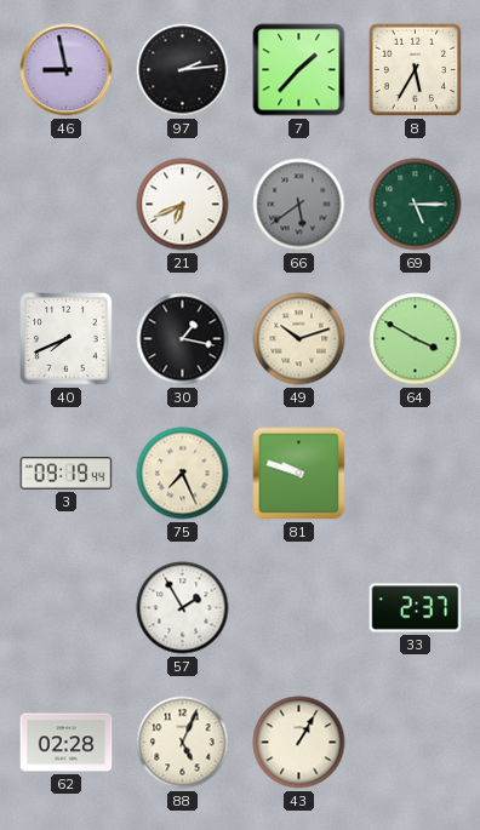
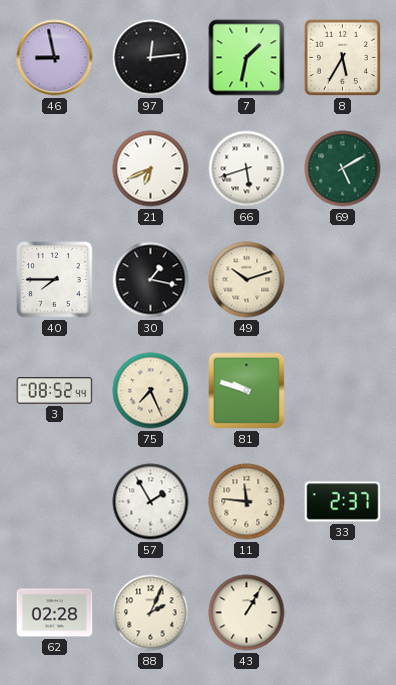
97: 2:14 -> 12:14
7: 1:37 -> 1:32
66: 5:39 -> 5:42
66 dial: grey -> white
69: 5:15 -> 5:10
40: 7:41 -> 7:45
64: 3:50 -> none
3: 09:19 -> 08:52
11: none -> 11:46
88: 5:04 -> 2:04
